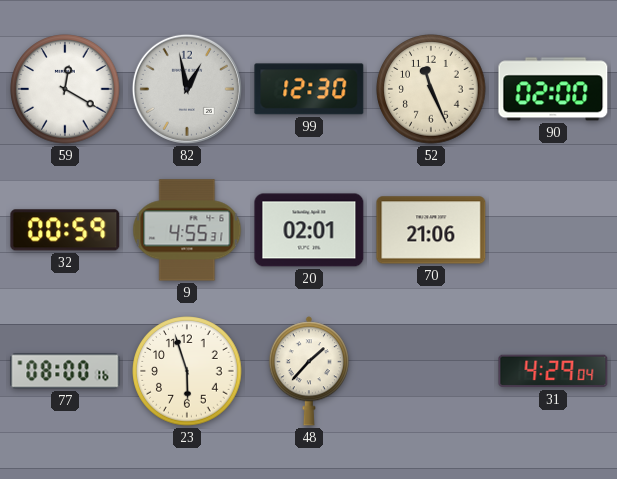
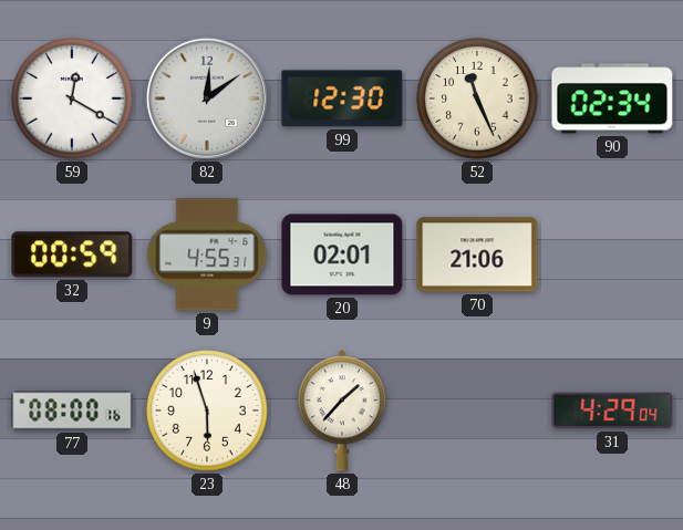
82: 12:58 -> 12:09
90: 02:00 -> 02:34
